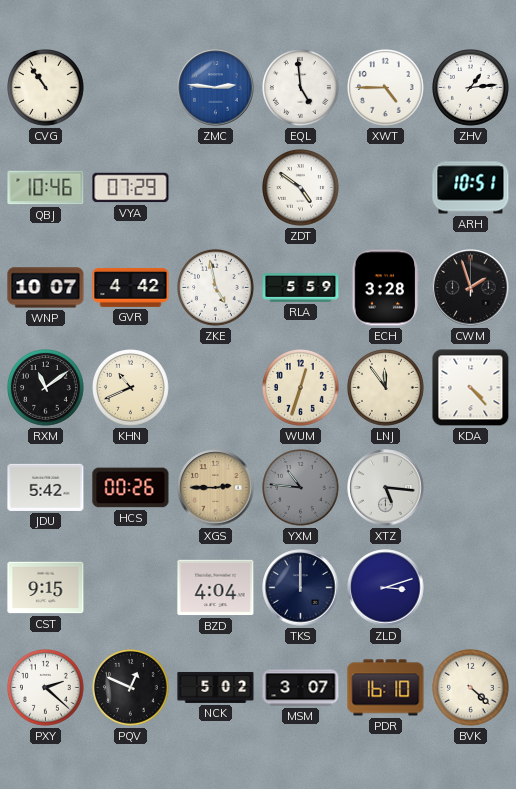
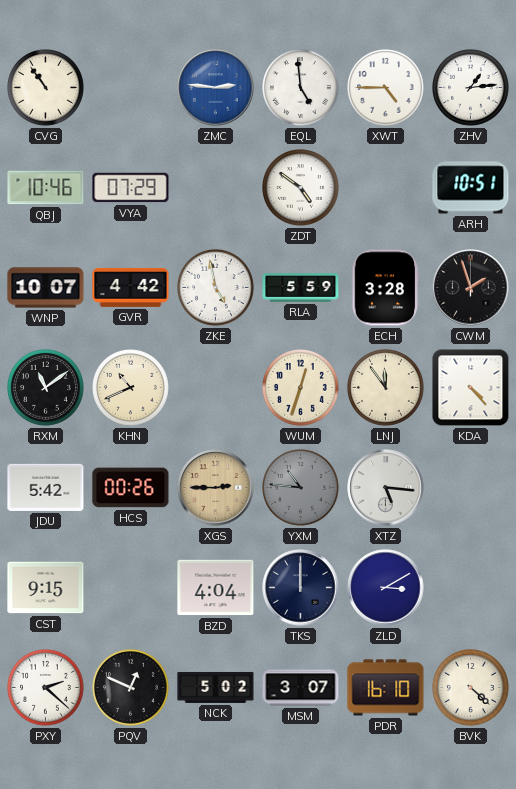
ZLD: 3:12 -> 3:10
